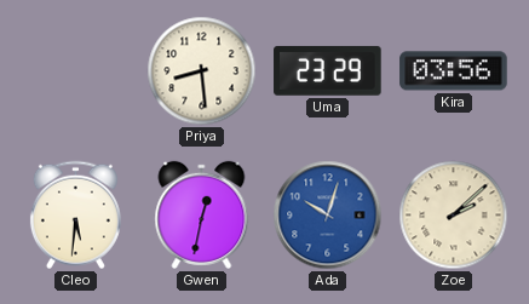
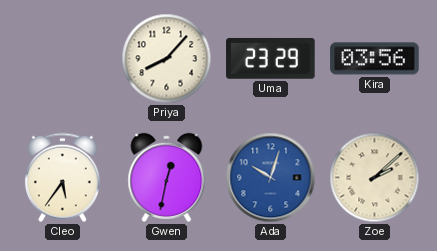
Priya: 8:29 -> 8:07
Cleo: 5:31 -> 5:36
